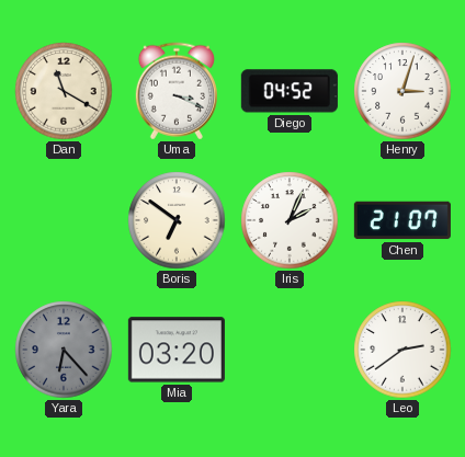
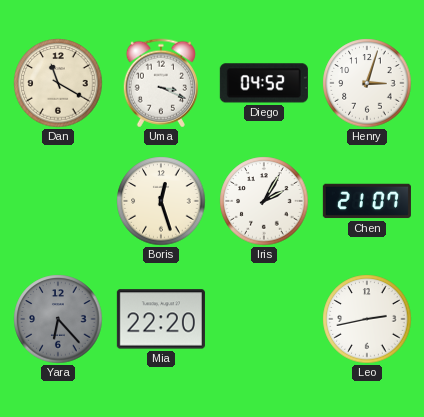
Boris: 6:51 -> 12:27
Iris: 2:04 -> 2:05
Mia: 03:20 -> 22:20
Leo: 2:39 -> 2:43
